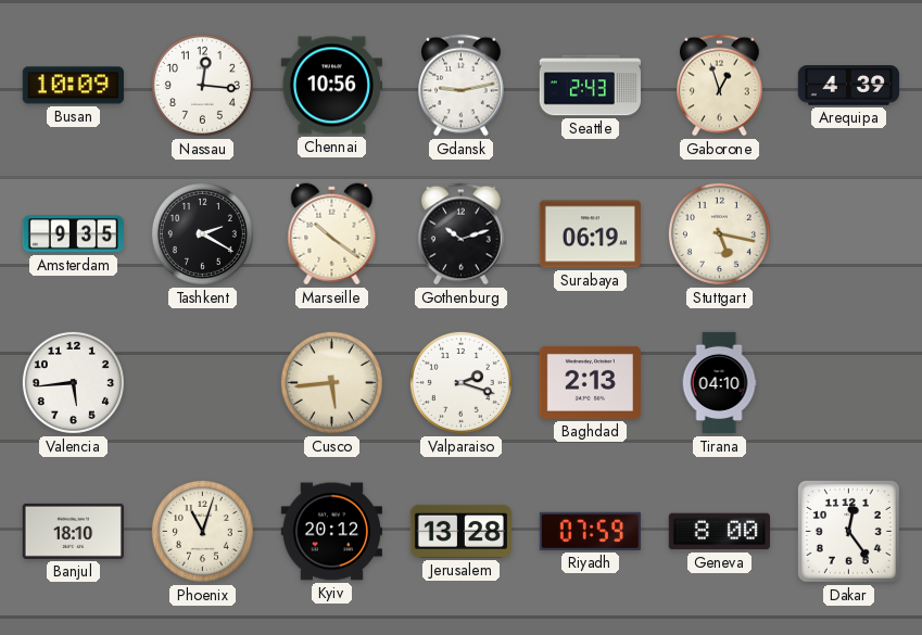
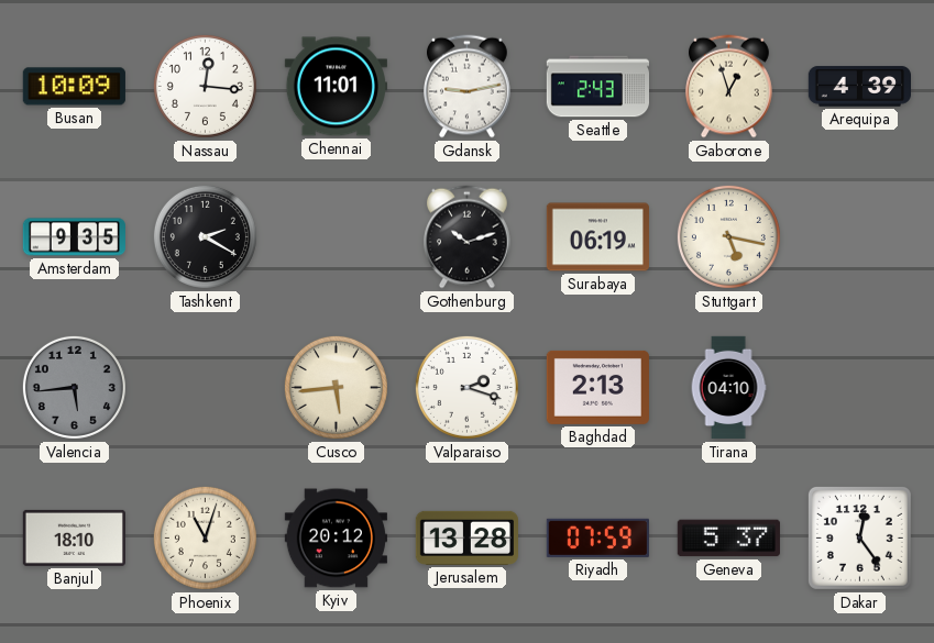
Chennai: 10:56 -> 11:01
Marseille: 10:21 -> none
Valencia dial: white -> grey
Geneva: 8:00 -> 5:37
